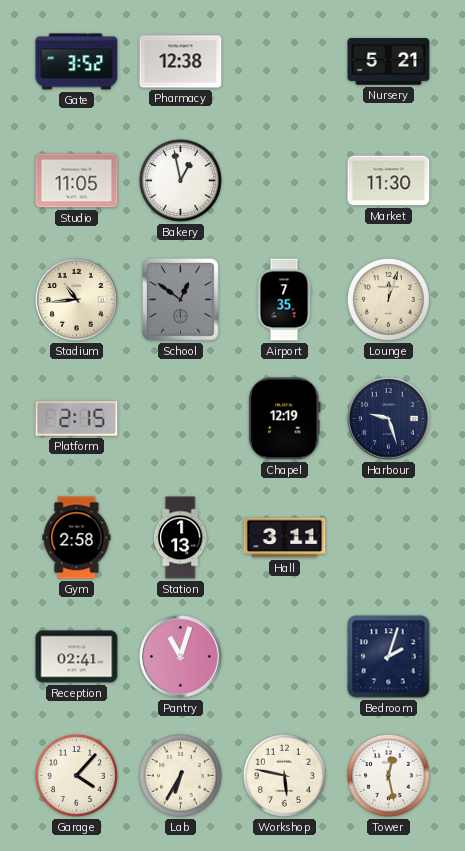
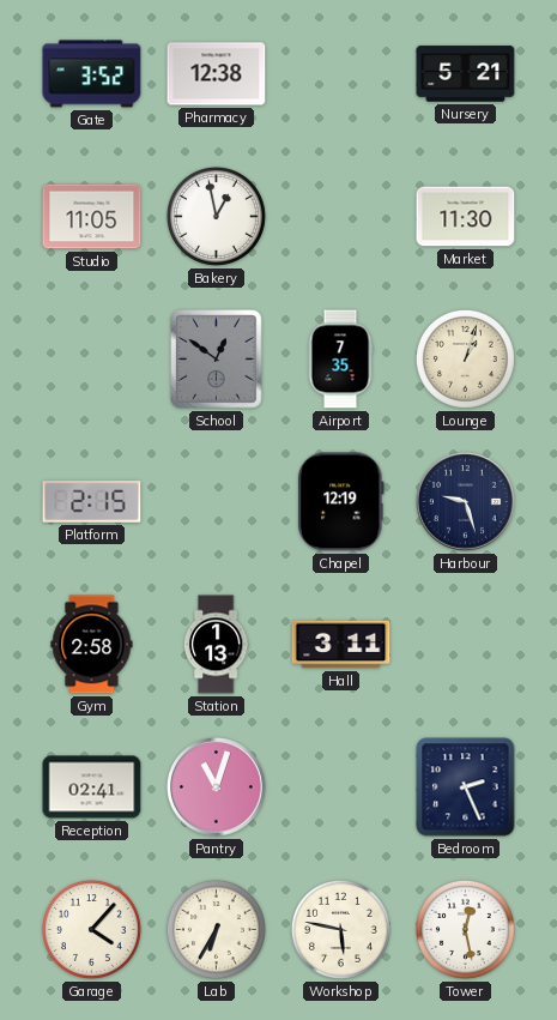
Stadium: 10:44 -> none
Lounge: 12:03 -> 1:03
Bedroom: 2:03 -> 2:26
